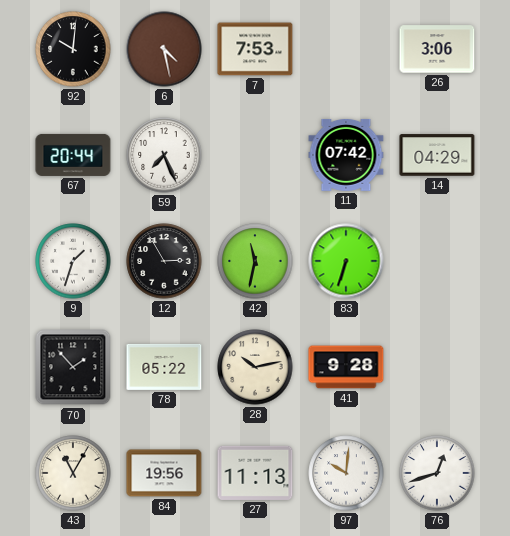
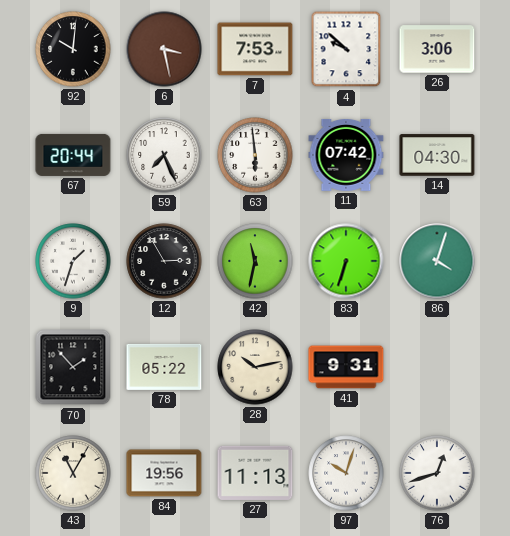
6: 4:28 -> 3:28
4: none -> 9:52
63: none -> 5:59
14: 04:29 -> 04:30
86: none -> 4:03
41: 9:28 -> 9:31
97: 10:01 -> 10:03
